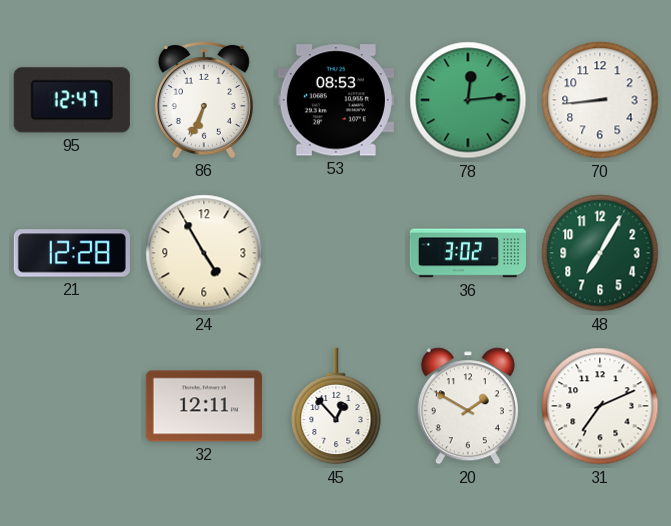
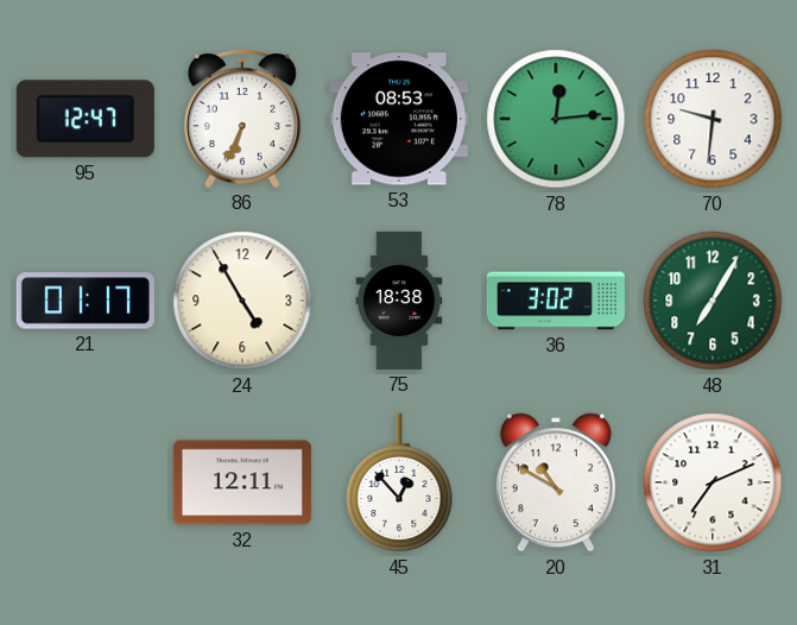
70: 8:44 -> 9:31
21: 12:28 -> 01:17
75: none -> 18:38
20: 1:50 -> 10:50
